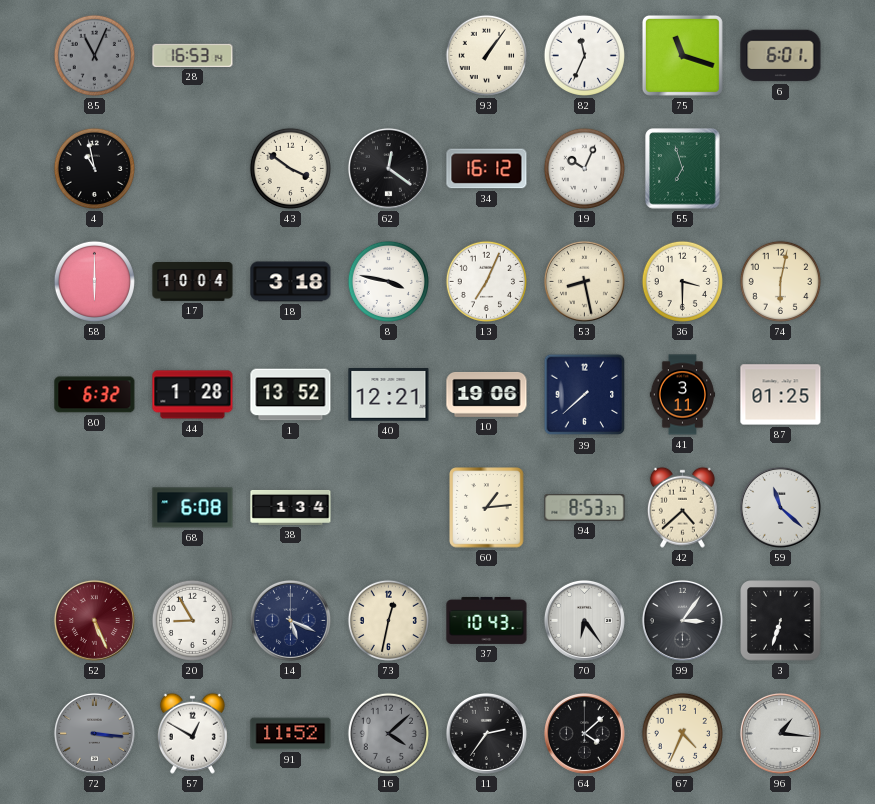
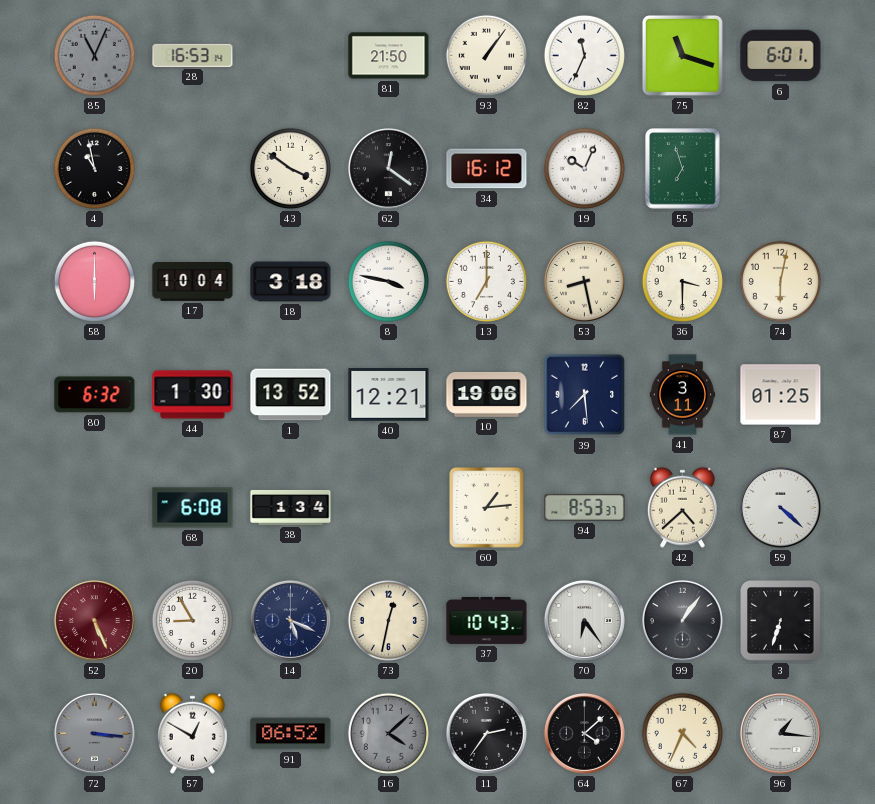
81: none -> 21:50
13: 7:04 -> 7:00
44: 1:28 -> 1:30
39: 7:38 -> 7:29
59: 11:22 -> 4:22
99: 3:06 -> 1:06
91: 11:52 -> 06:52
